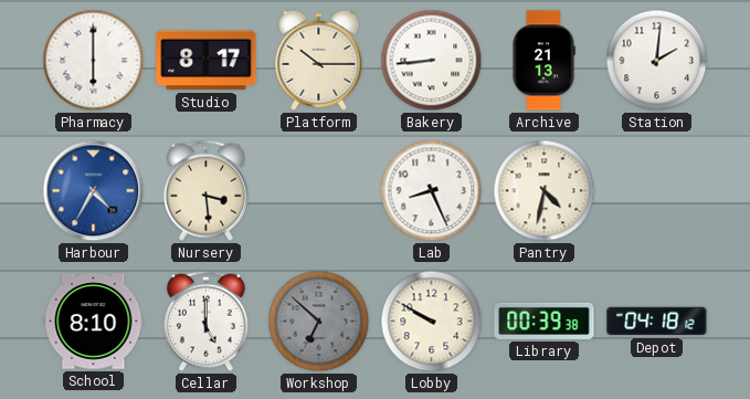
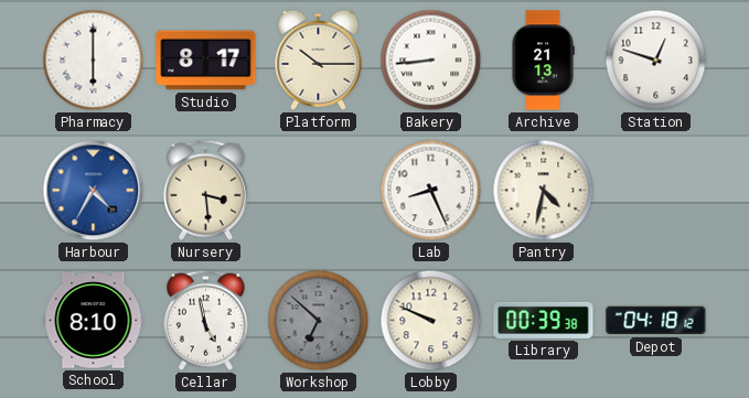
Station: 2:01 -> 12:48
Cellar: 5:00 -> 4:58
Lobby: 9:50 -> 9:49
